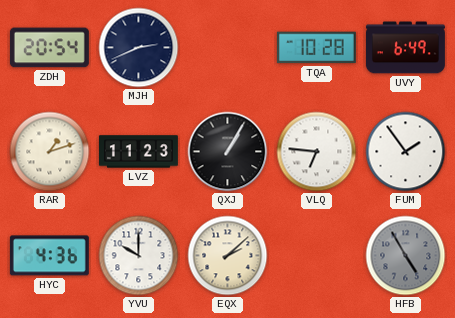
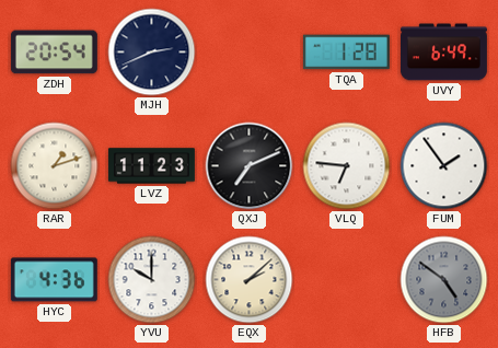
TQA: 10:28 -> 1:28
QXJ: 1:05 -> 7:11
HFB: 4:55 -> 4:51
